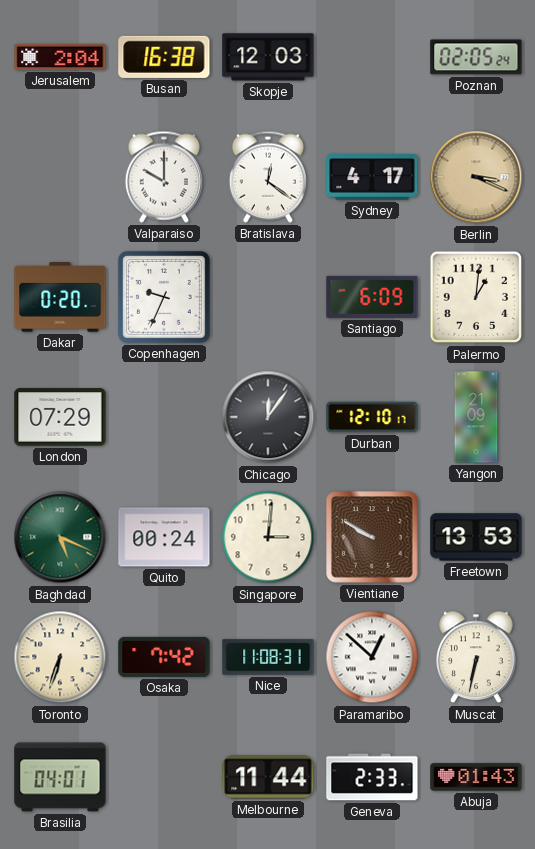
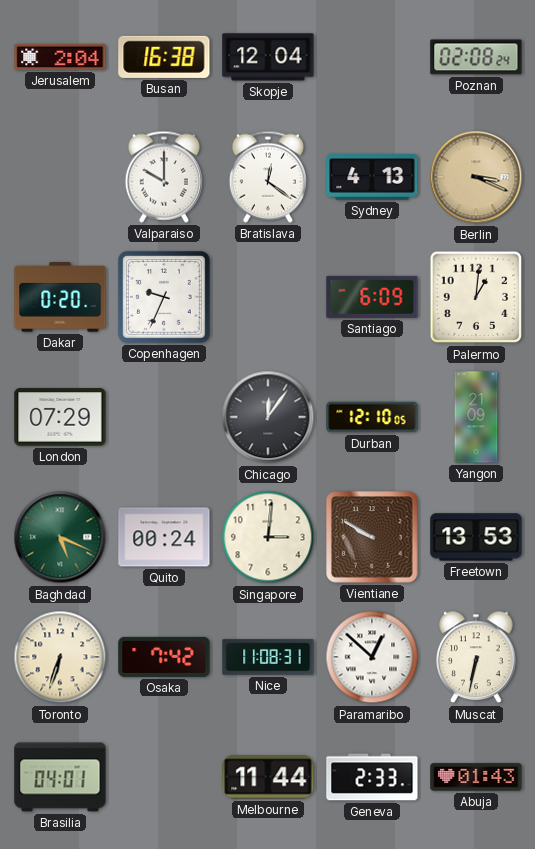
Skopje: 12:03 -> 12:04
Poznan: 02:05 -> 02:08
Sydney: 4:17 -> 4:13
Durban: 12:10:17 -> 12:10:05
